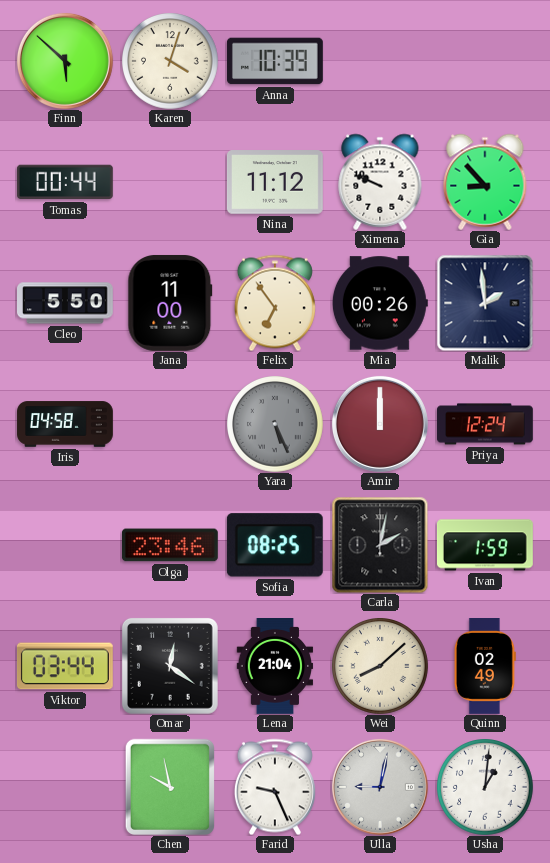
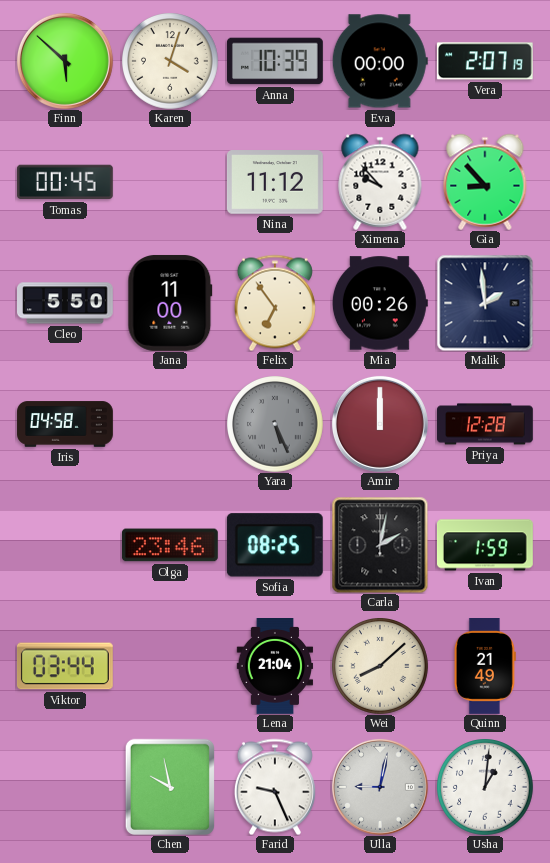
Eva: none -> 00:00
Vera: none -> 2:07
Tomas: 00:44 -> 00:45
Ximena: 9:49 -> 9:53
Priya: 12:24 -> 12:28
Omar: 12:21 -> none
Quinn: 02:49 -> 21:49
